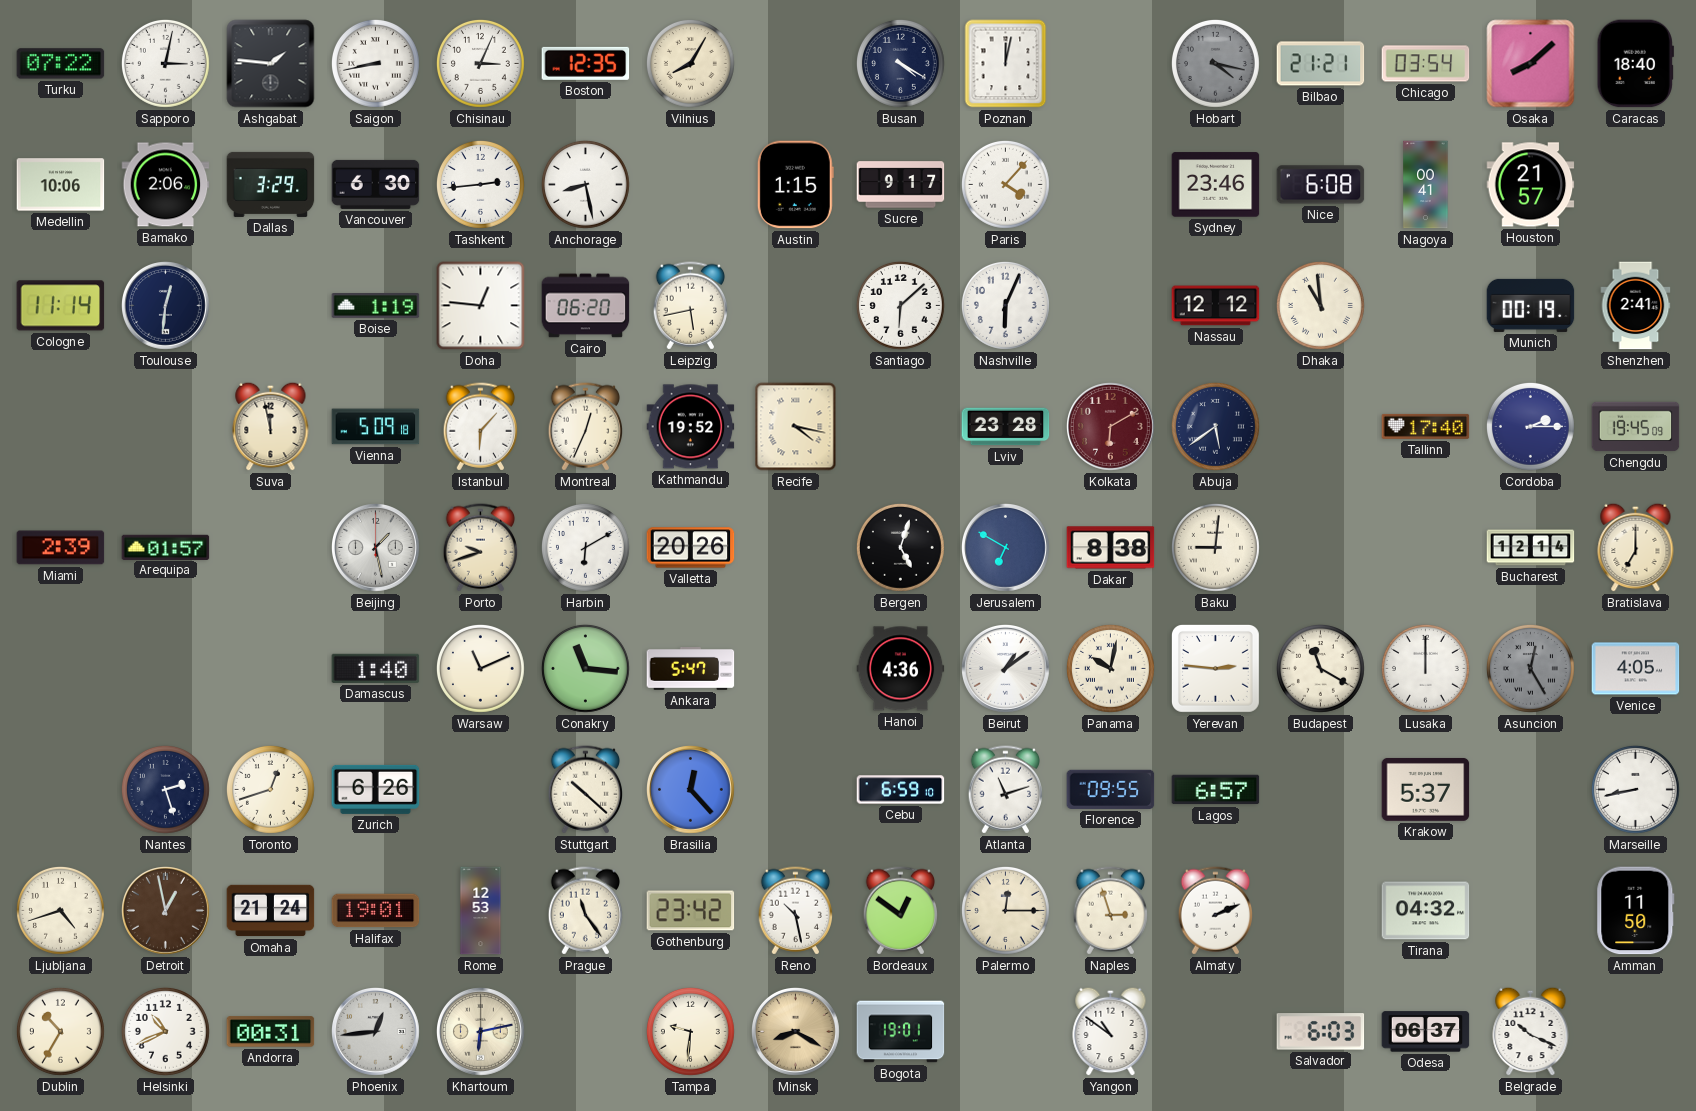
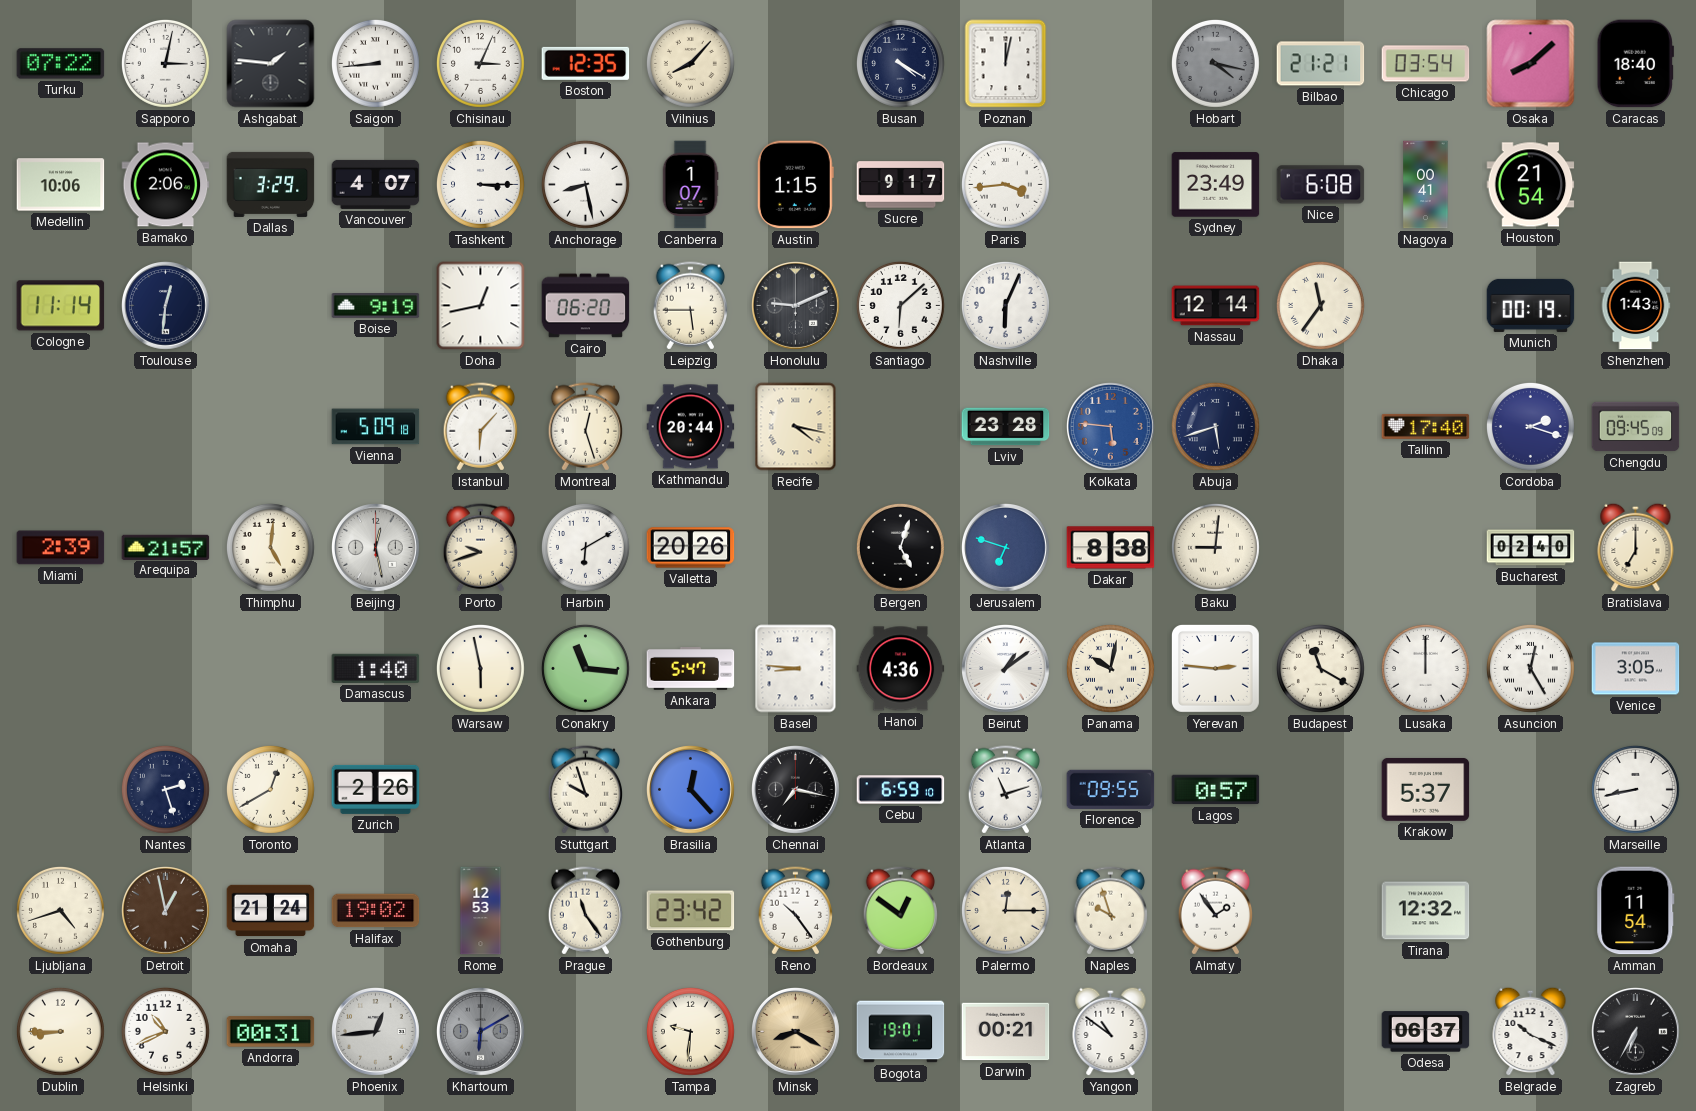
Saigon: 8:43 -> 8:44
Vilnius: 8:05 -> 8:07
Vancouver: 6:30 -> 4:07
Tashkent: 2:44 -> 3:15
Canberra: none -> 1:07
Paris: 4:07 -> 3:44
Sydney: 23:46 -> 23:49
Houston: 21:57 -> 21:54
Boise: 1:19 -> 9:19
Doha: 12:46 -> 12:43
Leipzig: 5:43 -> 5:45
Honolulu: none -> 9:11
Nassau: 12:12 -> 12:14
Dhaka: 10:59 -> 11:36
Shenzhen: 2:41 -> 1:43
Suva: 11:58 -> none
Montreal: 12:34 -> 12:27
Kathmandu: 19:52 -> 20:44
Kolkata: 6:10 -> 5:46
Kolkata dial: burgundy -> blue
Abuja: 5:39 -> 5:42
Cordoba: 2:15 -> 2:18
Chengdu: 19:45 -> 09:45
Arequipa: 01:57 -> 21:57
Thimphu: none -> 5:01
Beijing: 1:28 -> 12:28
Jerusalem: 6:50 -> 6:48
Bucharest: 12:14 -> 02:40
Warsaw: 11:11 -> 5:58
Basel: none -> 8:46
Asuncion dial: grey -> white
Venice: 4:05 -> 3:05
Toronto: 12:42 -> 12:40
Zurich: 6:26 -> 2:26
Stuttgart: 10:22 -> 9:57
Chennai: none -> 7:17
Lagos: 6:57 -> 0:57
Halifax: 19:01 -> 19:02
Reno: 10:28 -> 10:24
Naples: 2:57 -> 9:57
Almaty: 2:11 -> 1:54
Tirana: 04:32 -> 12:32
Amman: 11:50 -> 11:54
Dublin: 10:35 -> 8:45
Khartoum: 6:13 -> 6:10
Khartoum dial: cream -> grey
Darwin: none -> 00:21
Salvador: 6:03 -> none
Zagreb: none -> 6:35
